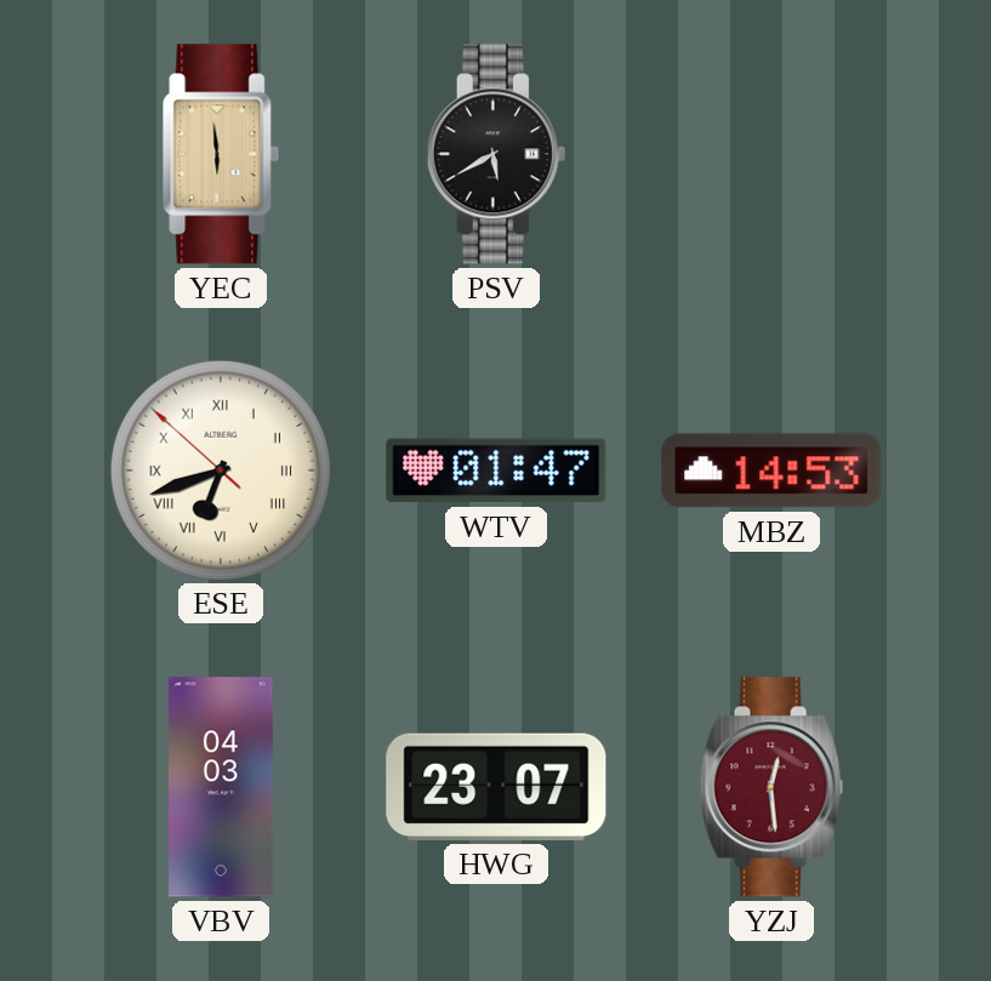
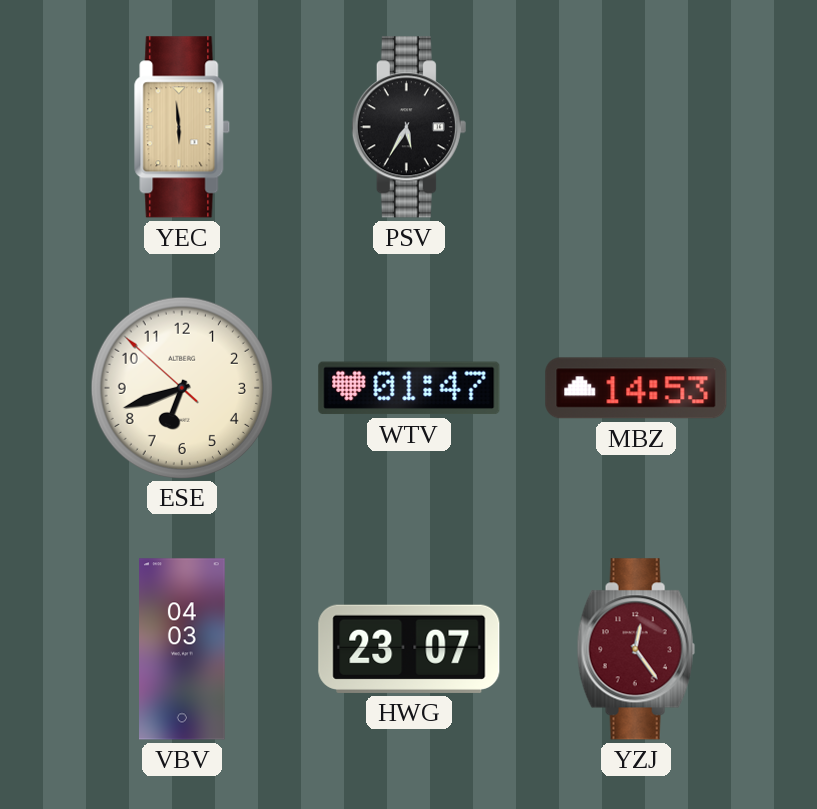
PSV: 5:40 -> 5:35
ESE numerals: Roman -> Arabic
YZJ: 12:29 -> 12:24
